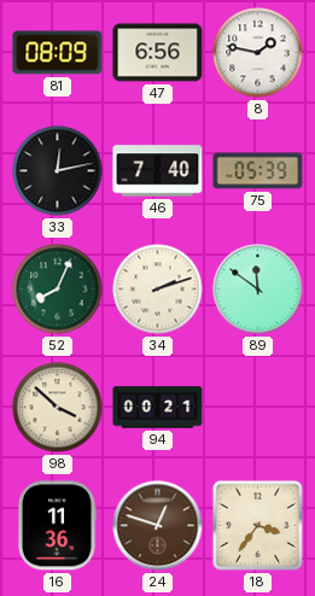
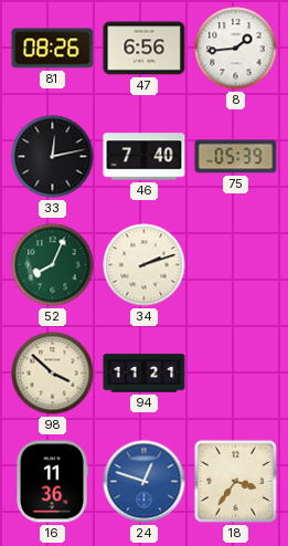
81: 08:09 -> 08:26
8: 1:47 -> 1:44
89: 11:51 -> none
94: 00:21 -> 11:21
24 dial: brown -> blue
